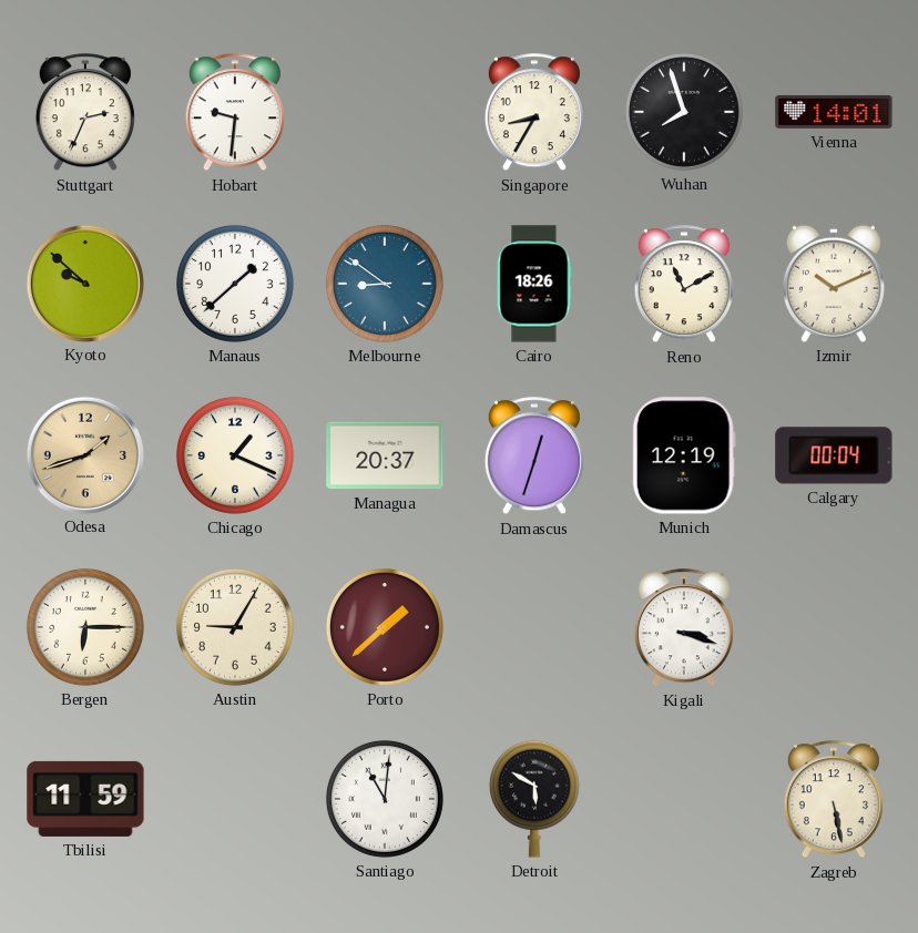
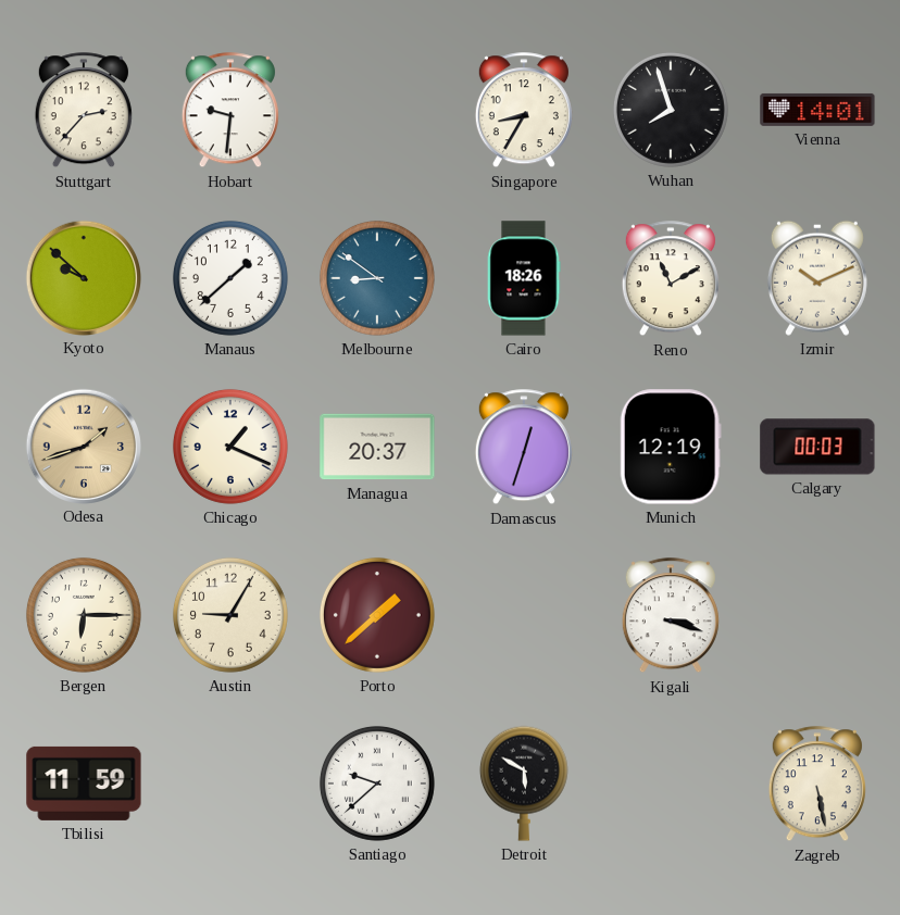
Stuttgart: 2:34 -> 2:37
Calgary: 00:04 -> 00:03
Santiago: 11:01 -> 9:38
